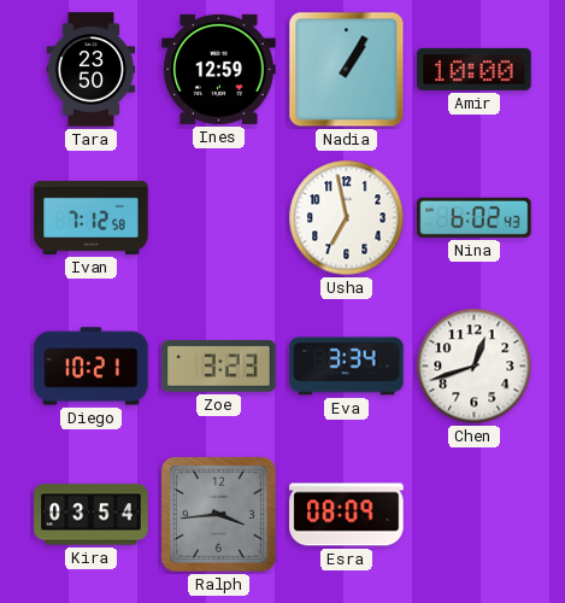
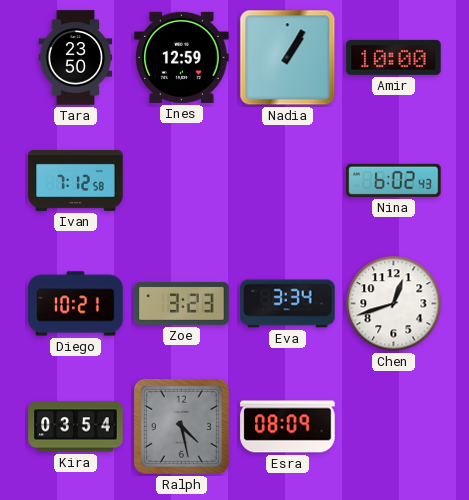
Usha: 6:58 -> none
Ralph: 3:44 -> 4:28
